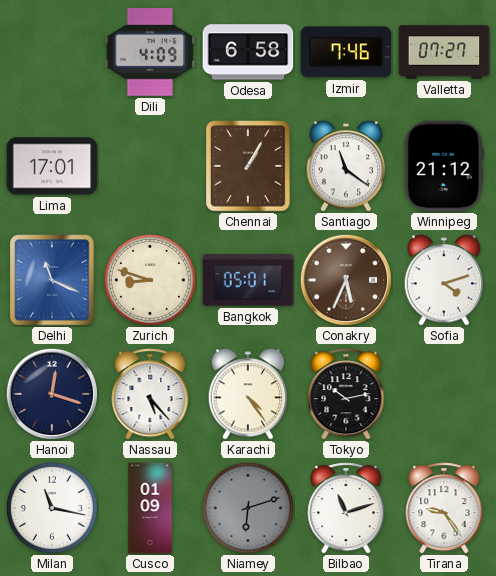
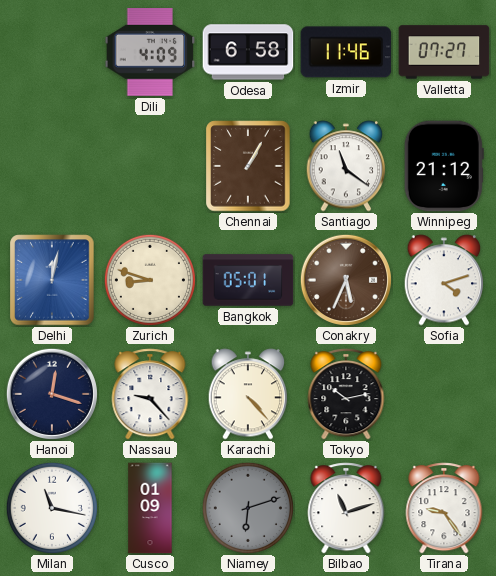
Izmir: 7:46 -> 11:46
Lima: 17:01 -> none
Delhi: 11:19 -> 12:02
Nassau: 5:23 -> 9:23
Karachi: 4:24 -> 4:23
